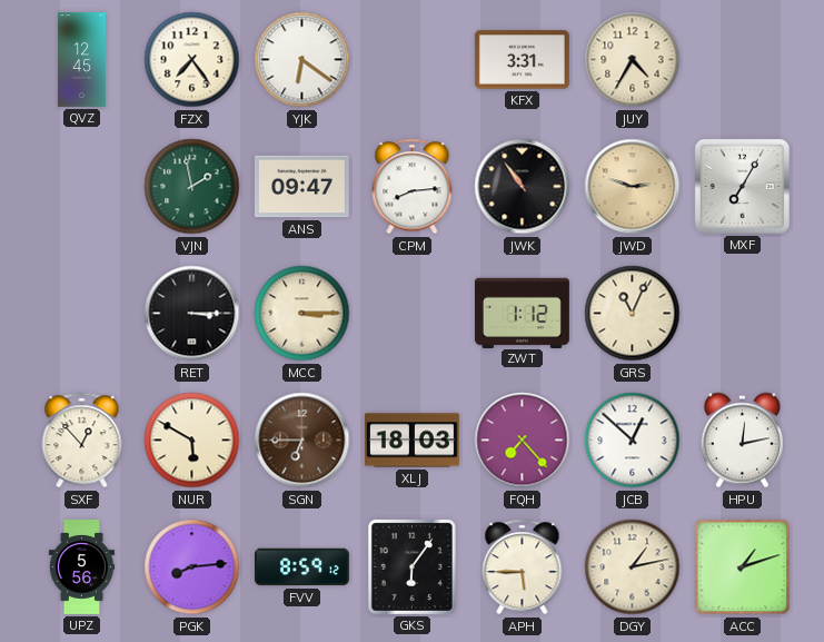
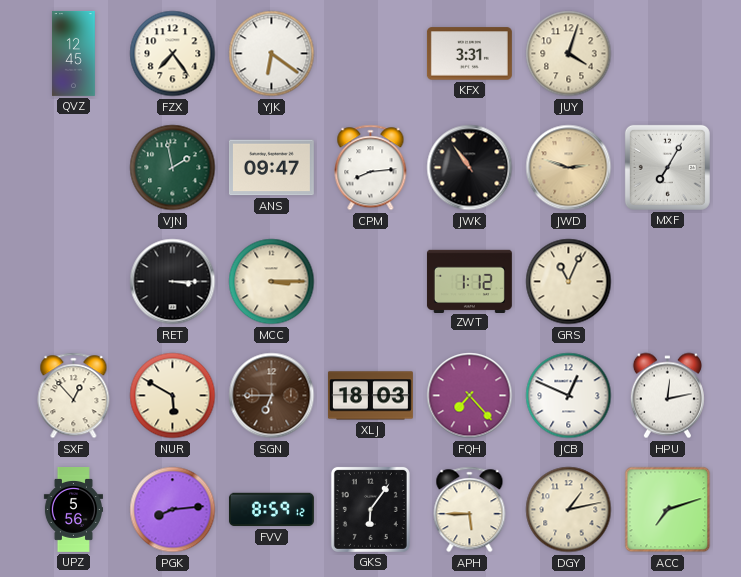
JUY: 4:35 -> 4:03
JCB: 12:52 -> 12:49
ACC: 1:12 -> 7:12
